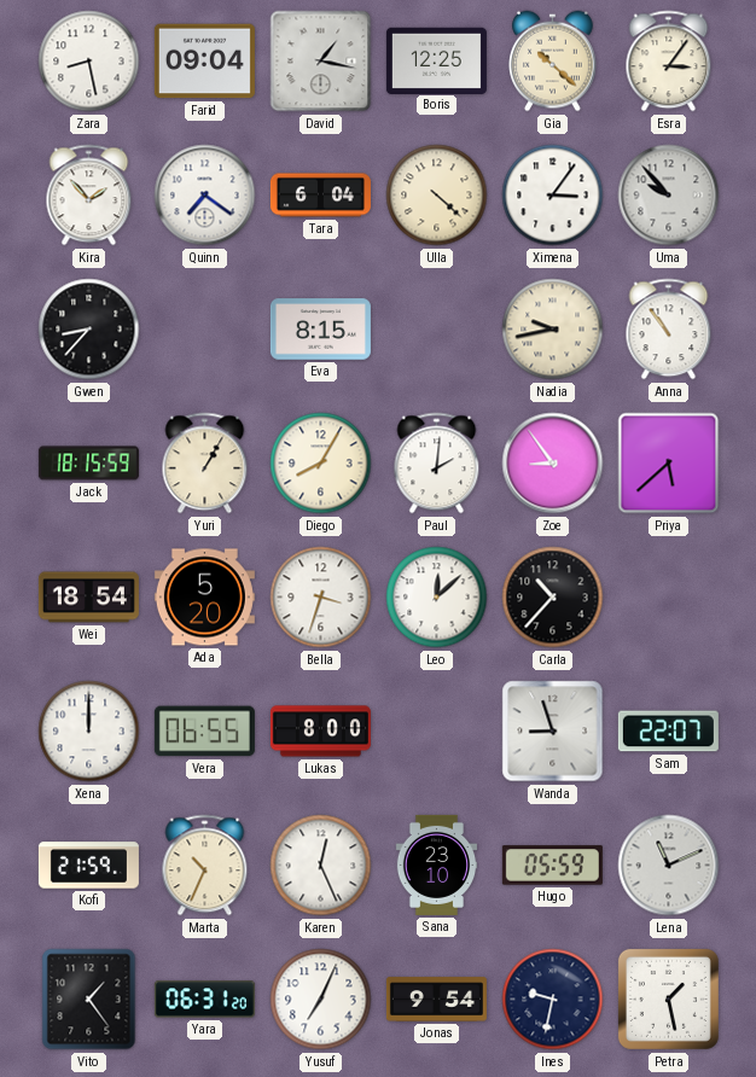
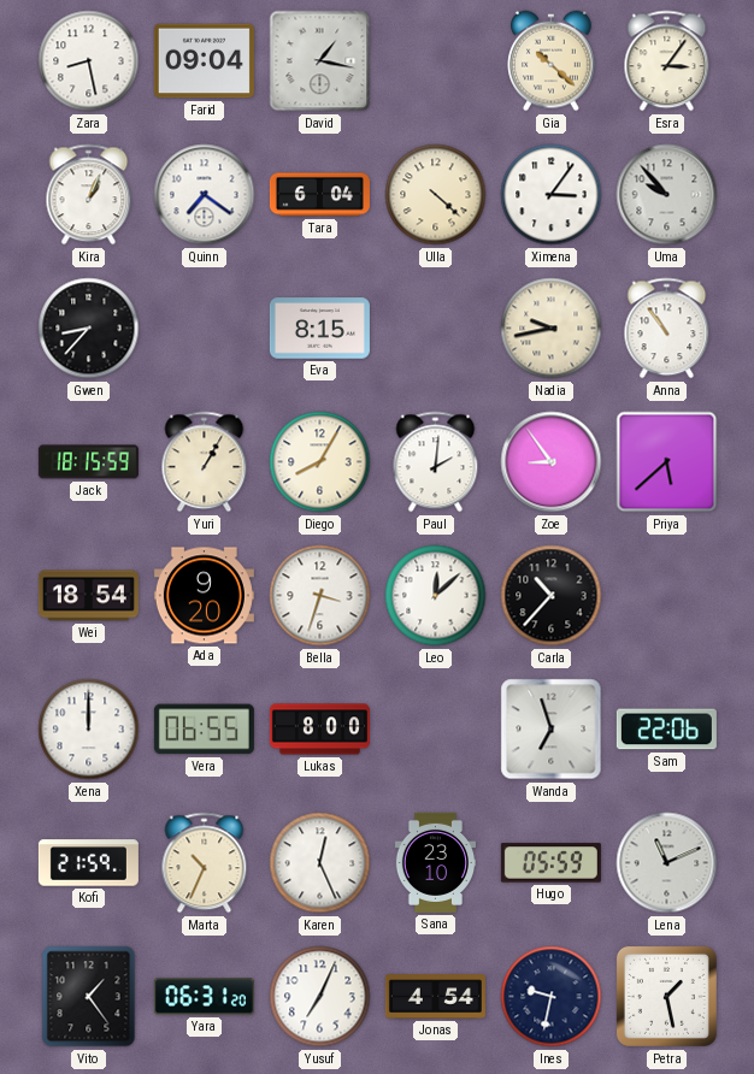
Boris: 12:25 -> none
Kira: 1:53 -> 1:04
Ada: 5:20 -> 9:20
Wanda: 8:57 -> 6:57
Sam: 22:07 -> 22:06
Jonas: 9:54 -> 4:54
